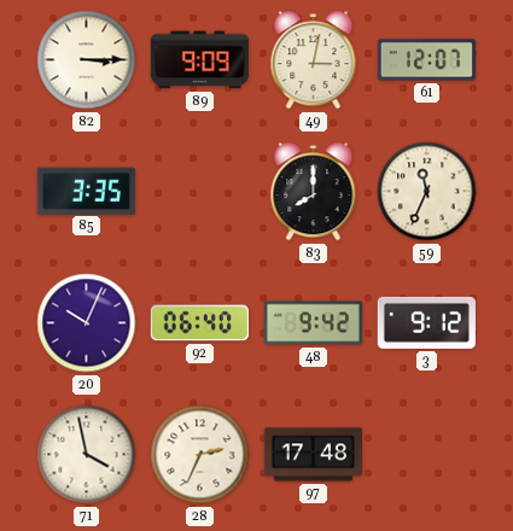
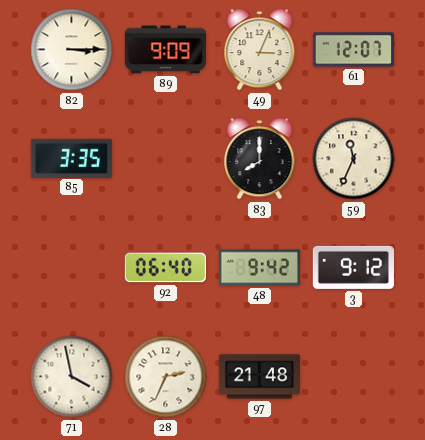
49: 3:02 -> 3:04
20: 10:04 -> none
97: 17:48 -> 21:48
